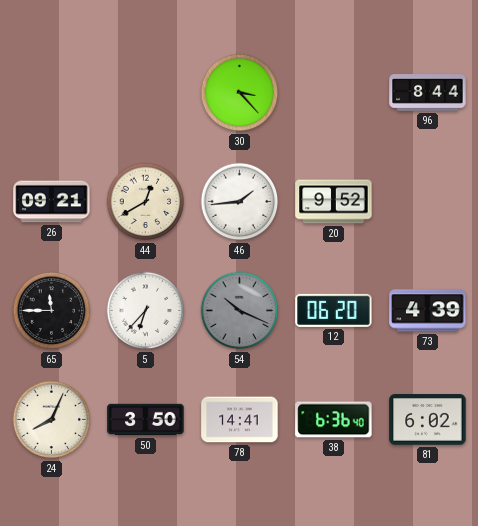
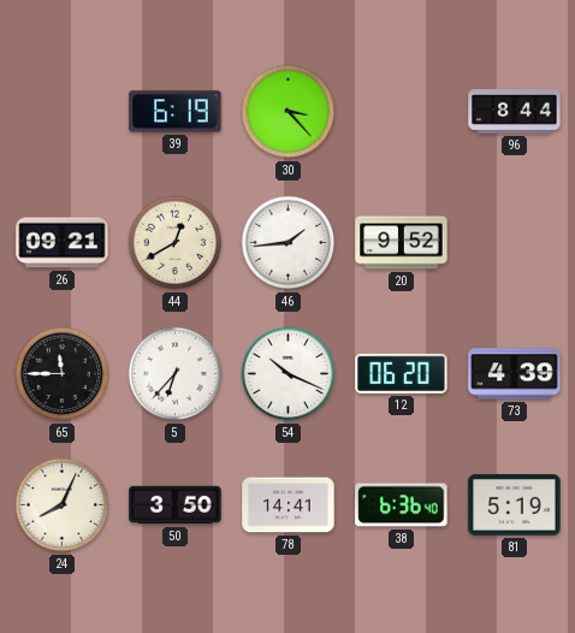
39: none -> 6:19
54 dial: grey -> white
81: 6:02 -> 5:19
